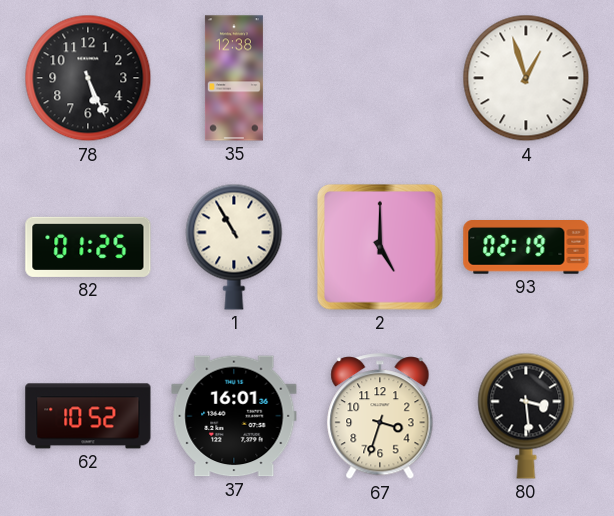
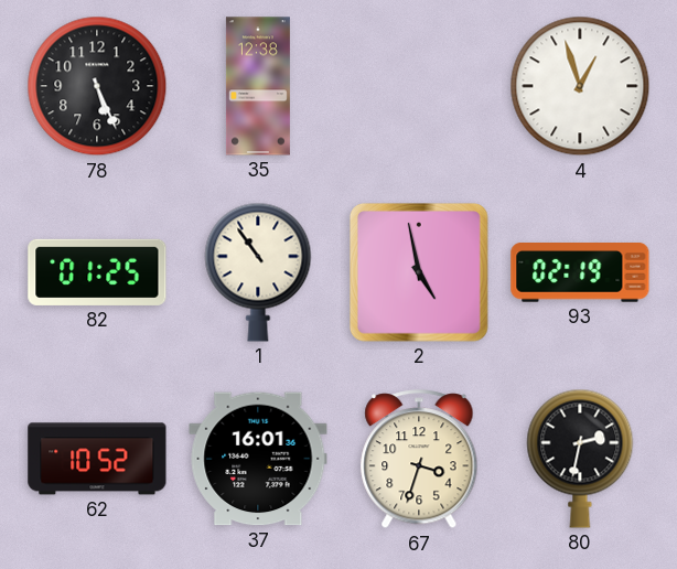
1: 10:55 -> 10:54
2: 5:00 -> 4:58
80: 3:29 -> 2:32
